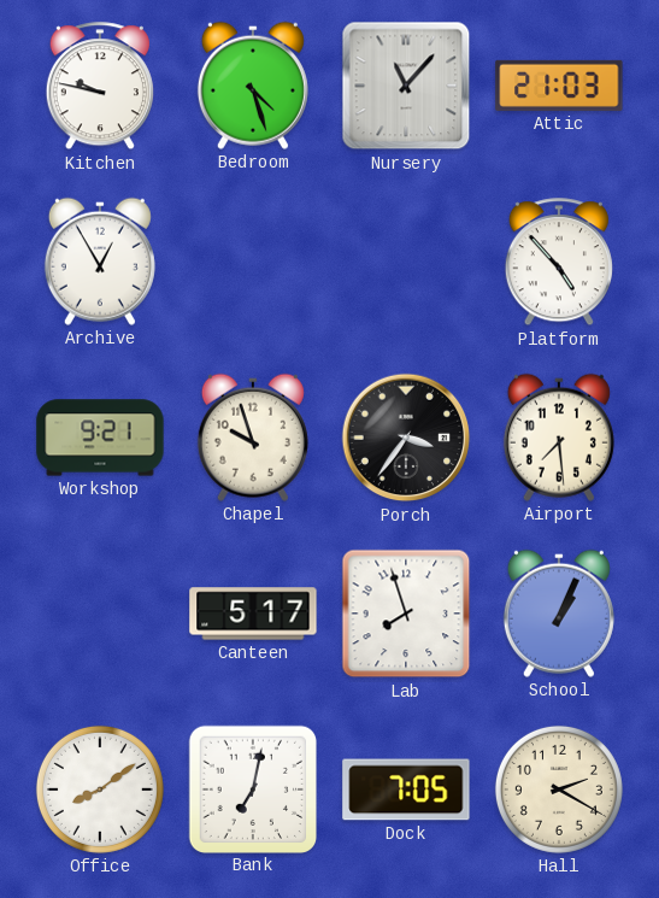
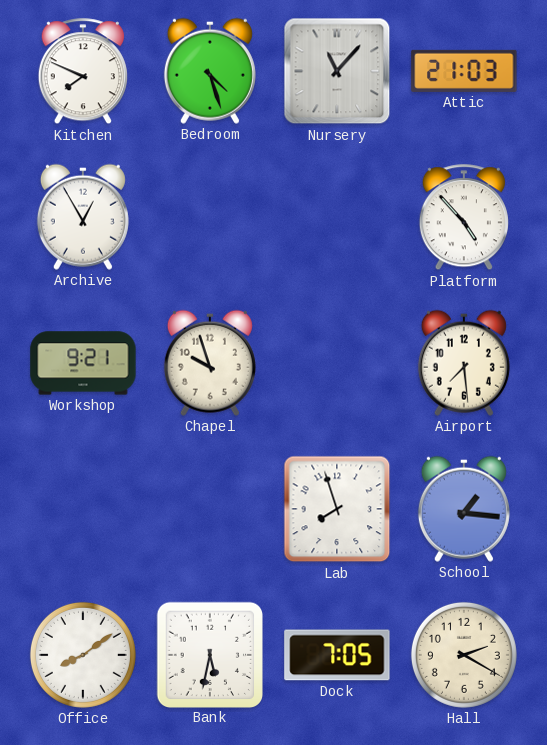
Kitchen: 9:47 -> 7:49
Porch: 3:36 -> none
Canteen: 5:17 -> none
School: 1:04 -> 1:16
Bank: 7:02 -> 5:32
